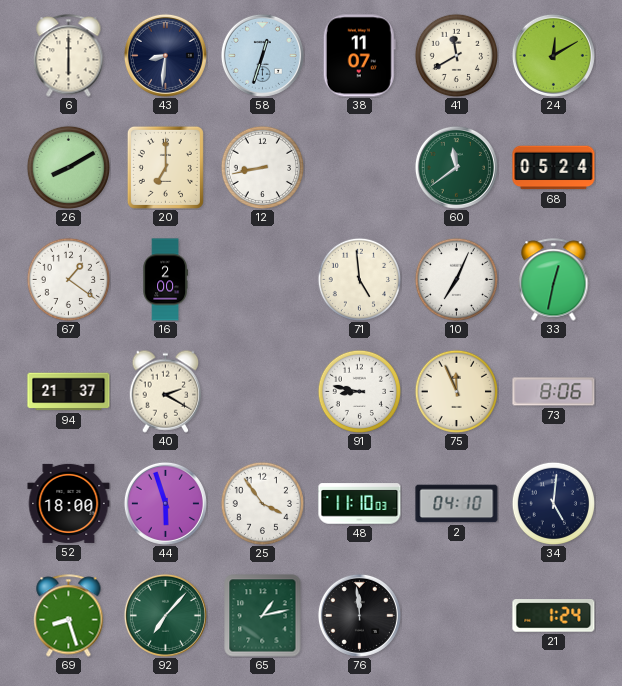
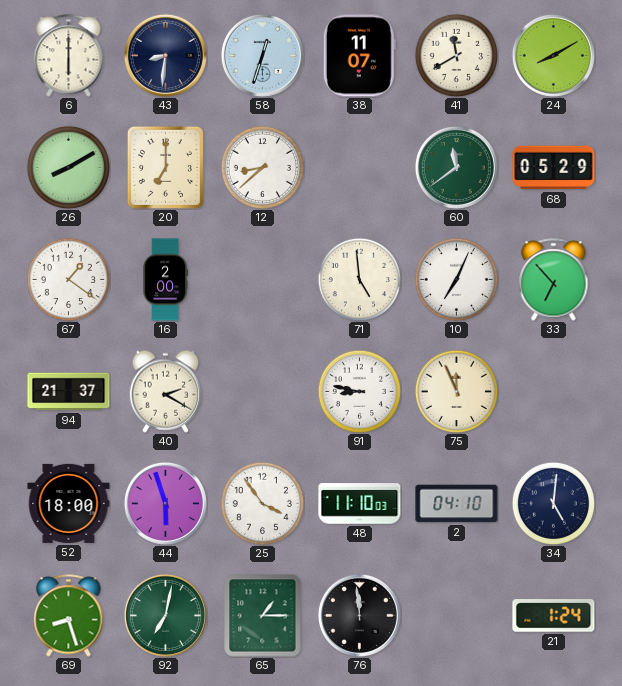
24: 12:10 -> 8:10
12: 8:43 -> 8:38
68: 05:24 -> 05:29
33: 12:32 -> 6:53
73: 8:06 -> none
92: 7:07 -> 7:02
65: 1:13 -> 1:15
